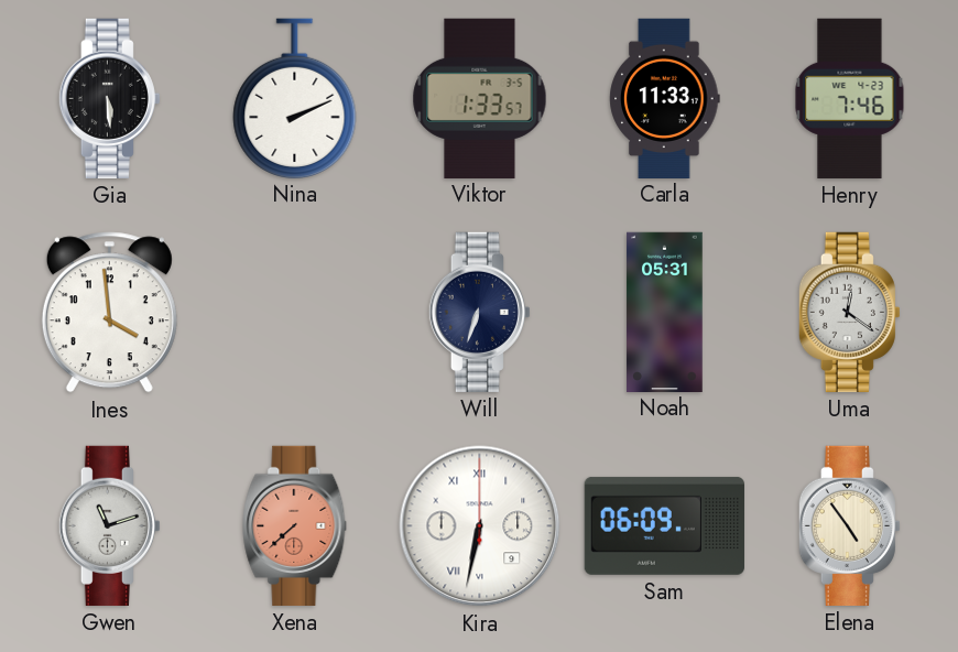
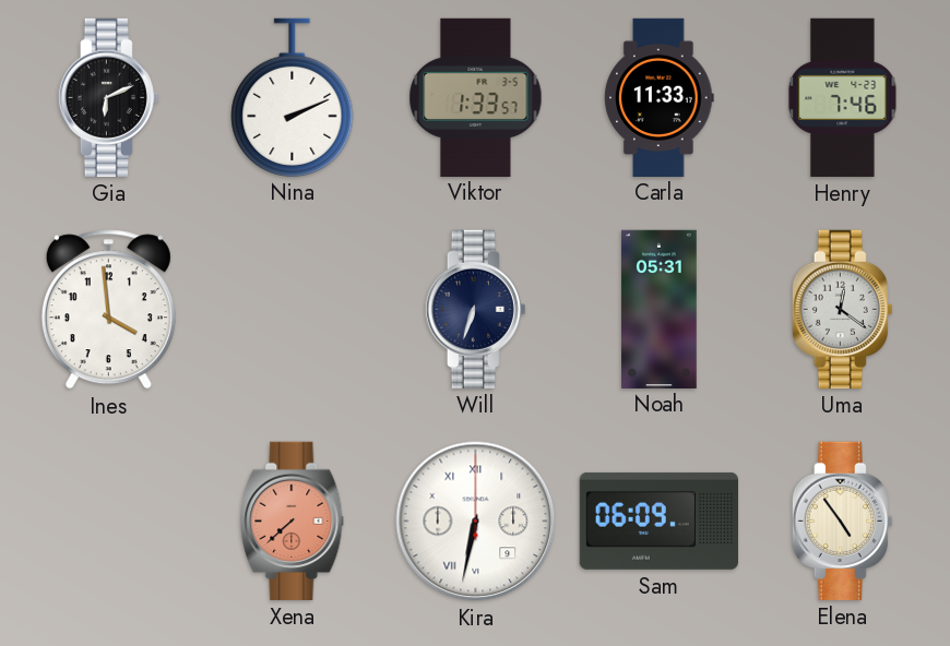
Gia: 5:29 -> 6:11
Gwen: 11:12 -> none
